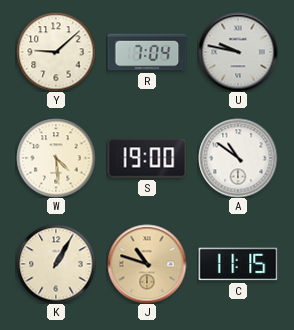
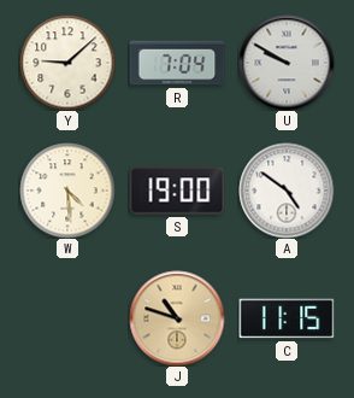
U: 9:47 -> 9:50
A: 10:51 -> 4:51
K: 1:05 -> none
